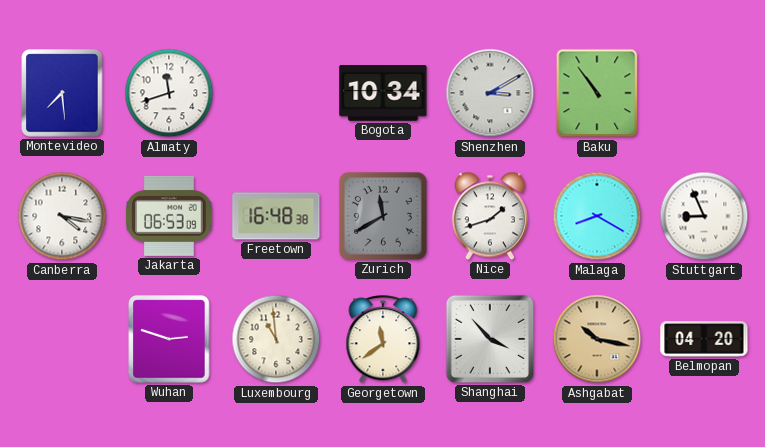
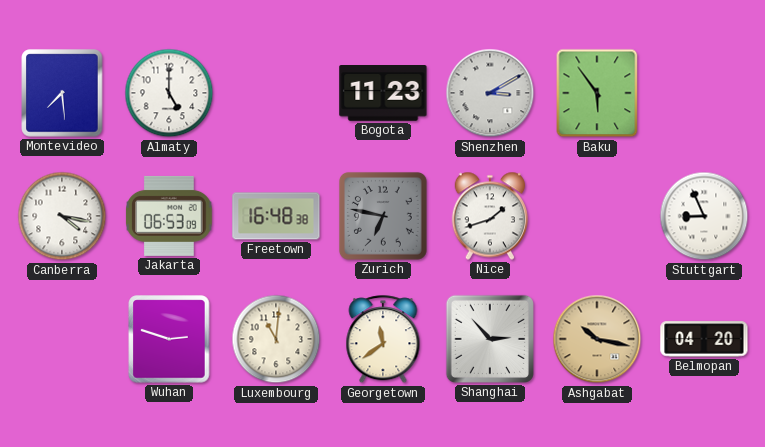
Almaty: 11:42 -> 5:00
Bogota: 10:34 -> 11:23
Baku: 10:54 -> 5:54
Zurich: 11:40 -> 6:47
Malaga: 8:20 -> none
Luxembourg: 10:59 -> 11:01
Shanghai: 3:53 -> 2:53
